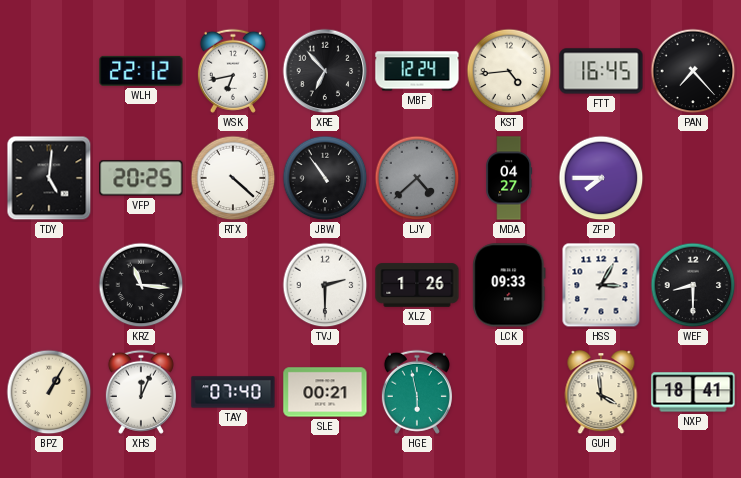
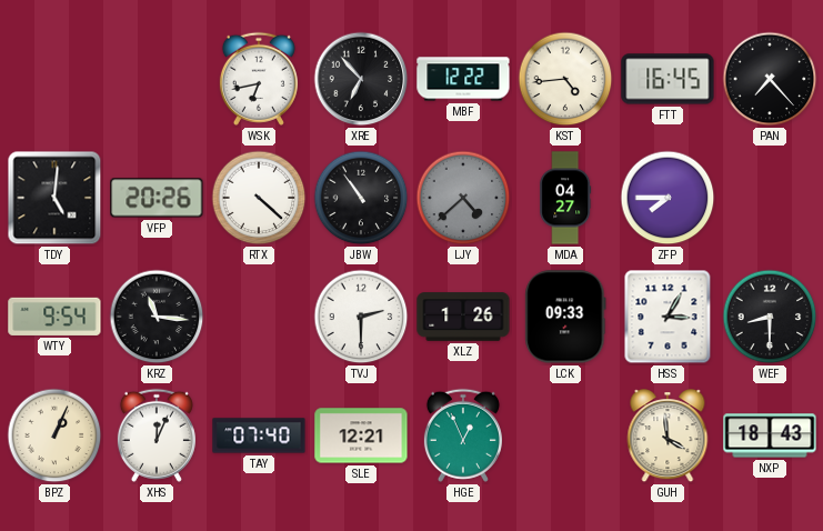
WLH: 22:12 -> none
MBF: 12:24 -> 12:22
VFP: 20:25 -> 20:26
WTY: none -> 9:54
BPZ: 1:05 -> 1:04
SLE: 00:21 -> 12:21
HGE: 5:58 -> 12:56
NXP: 18:41 -> 18:43
